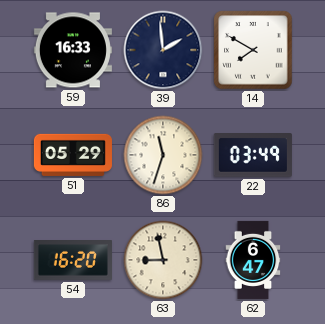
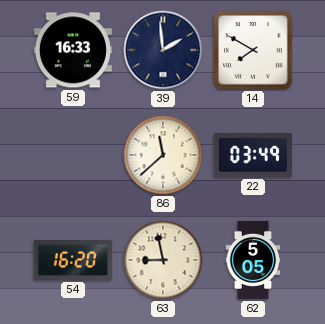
51: 05:29 -> none
86: 11:33 -> 11:38
62: 6:47 -> 5:05
